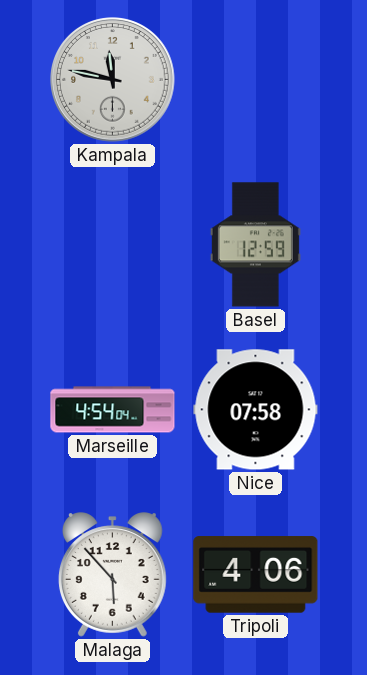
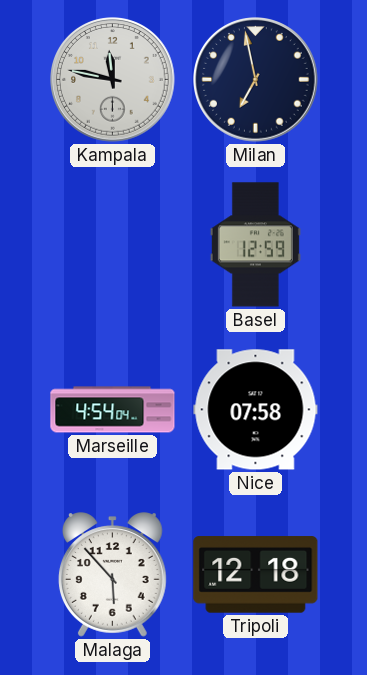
Milan: none -> 6:58
Tripoli: 4:06 -> 12:18
